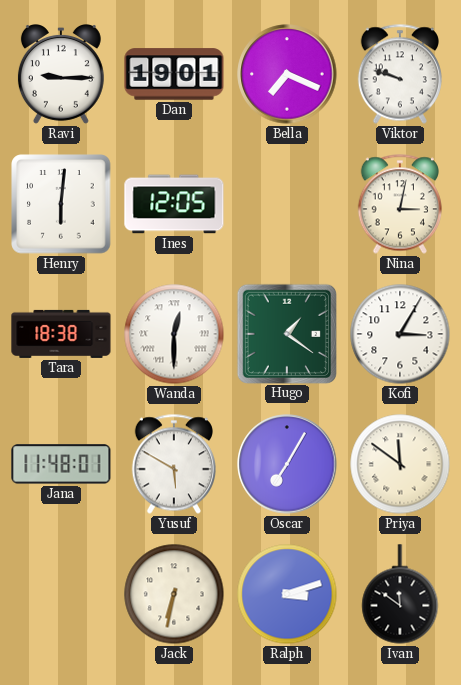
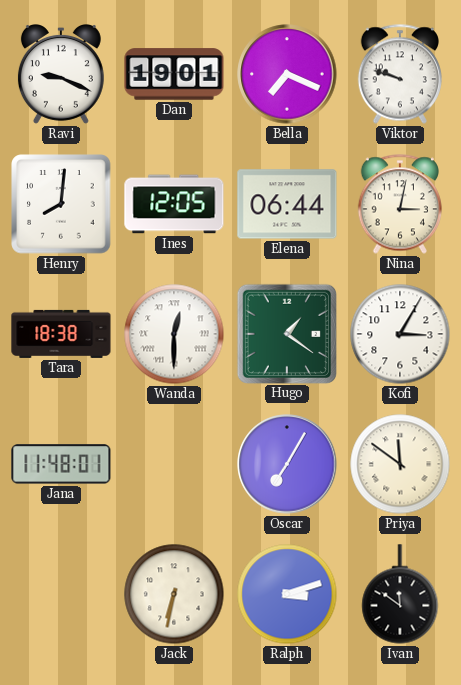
Ravi: 9:15 -> 9:19
Henry: 6:01 -> 8:01
Elena: none -> 06:44
Yusuf: 5:50 -> none
